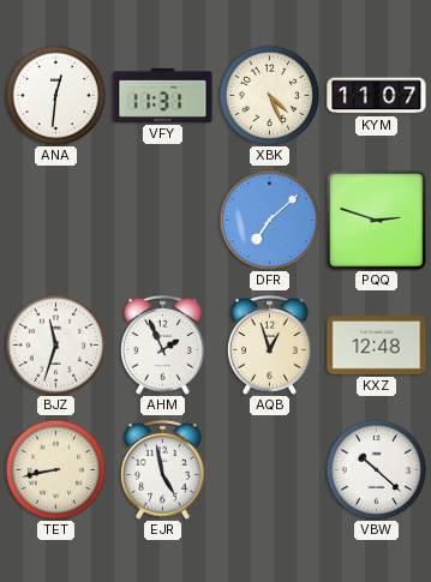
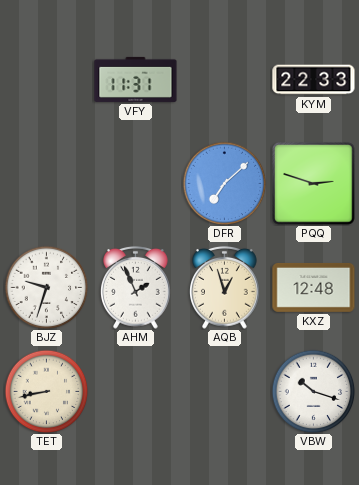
ANA: 12:31 -> none
XBK: 4:26 -> none
KYM: 11:07 -> 22:33
BJZ: 11:33 -> 9:33
EJR: 4:58 -> none
VBW: 10:22 -> 10:18
